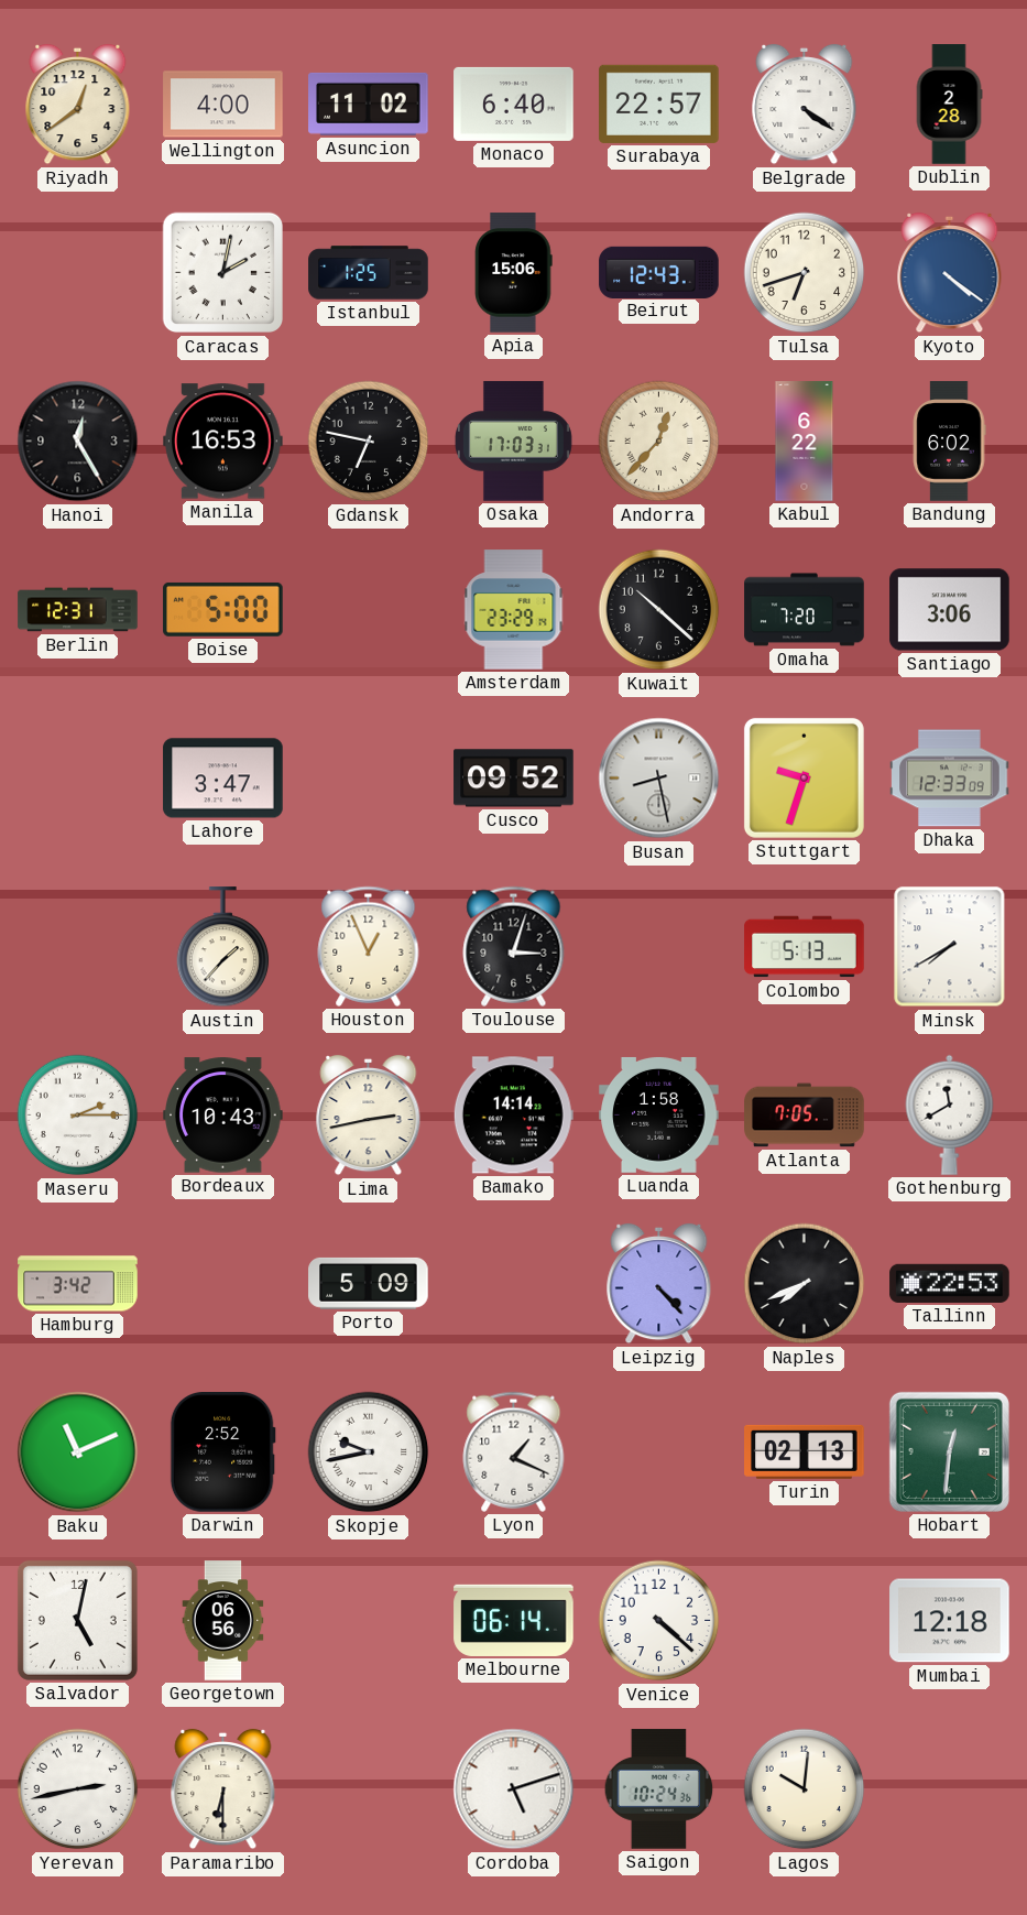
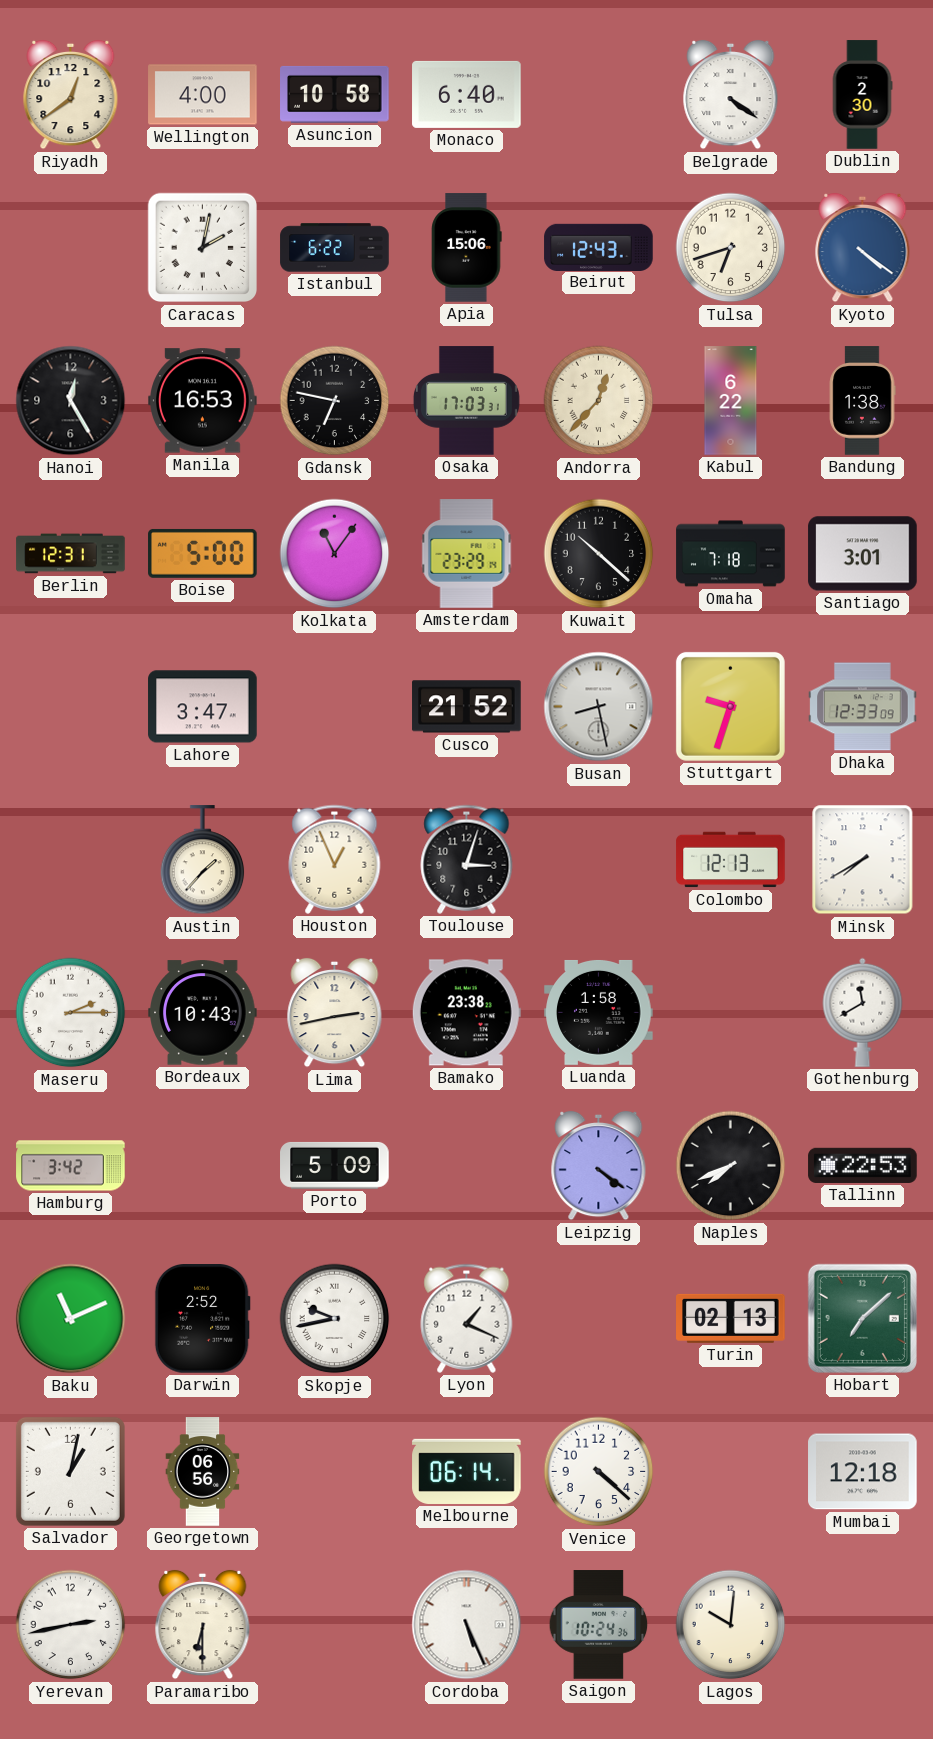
Asuncion: 11:02 -> 10:58
Surabaya: 22:57 -> none
Dublin: 2:28 -> 2:30
Istanbul: 1:25 -> 6:22
Bandung: 6:02 -> 1:38
Kolkata: none -> 11:06
Omaha: 7:20 -> 7:18
Santiago: 3:06 -> 3:01
Cusco: 09:52 -> 21:52
Colombo: 5:13 -> 12:13
Bamako: 14:14 -> 23:38
Atlanta: 7:05 -> none
Leipzig: 4:23 -> 4:21
Hobart: 12:31 -> 7:08
Salvador: 5:02 -> 1:02
Cordoba: 5:12 -> 5:26
